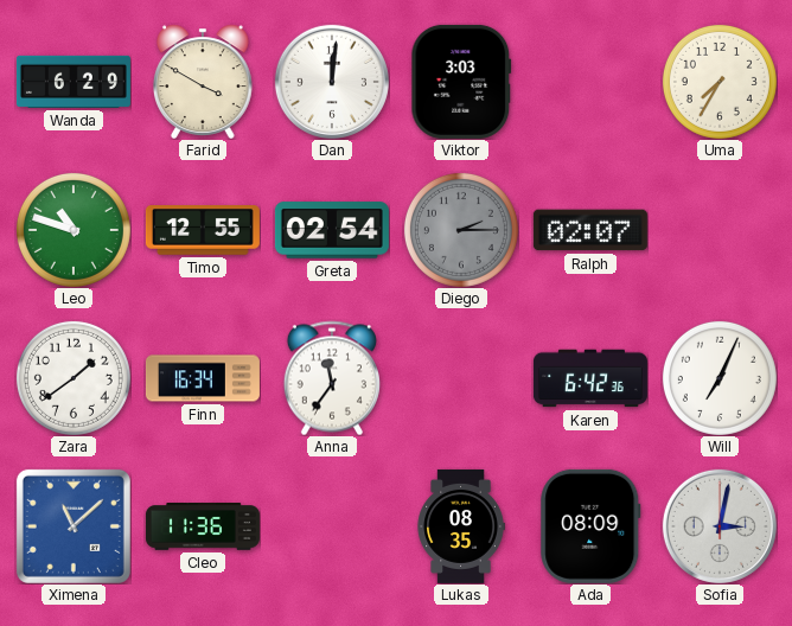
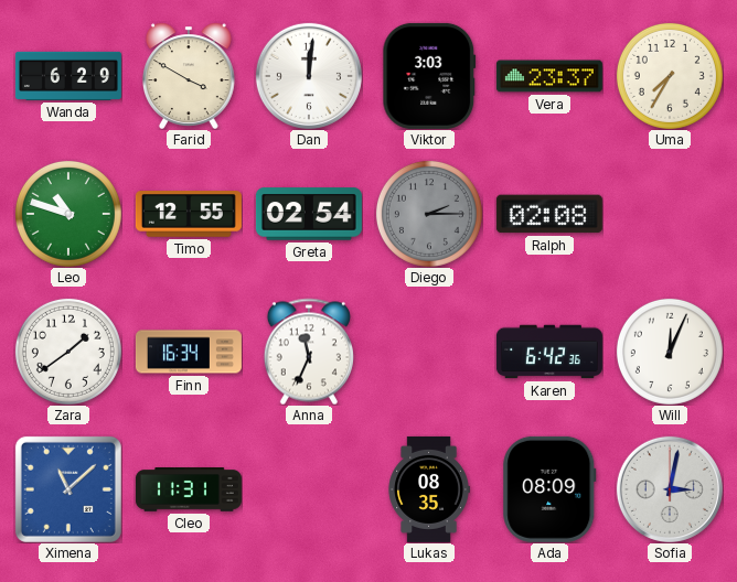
Vera: none -> 23:37
Ralph: 02:07 -> 02:08
Anna: 11:36 -> 11:34
Will: 7:04 -> 12:04
Cleo: 11:36 -> 11:31
